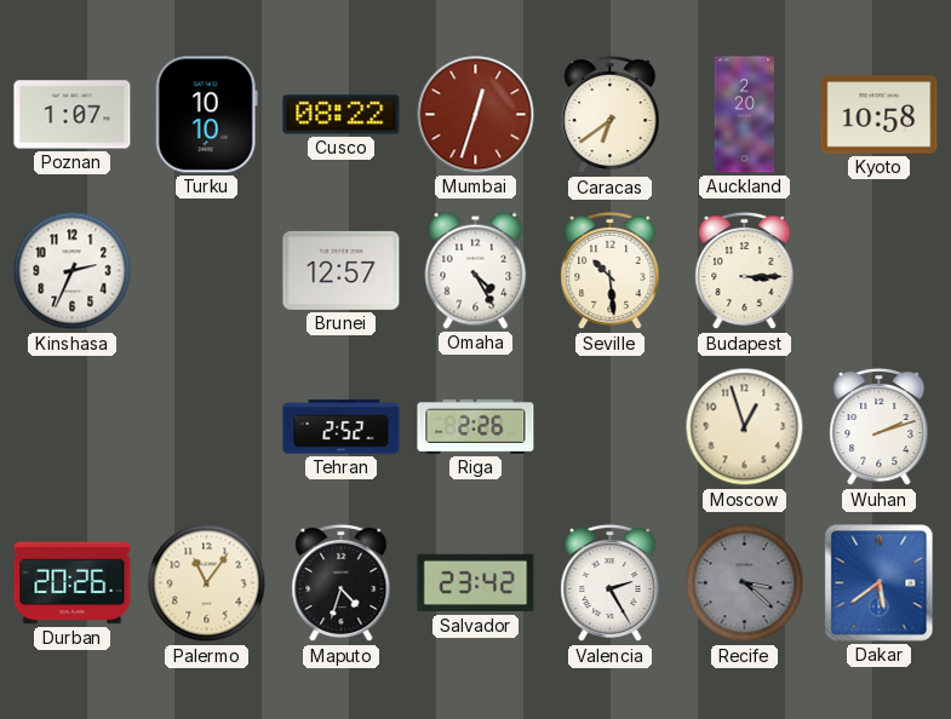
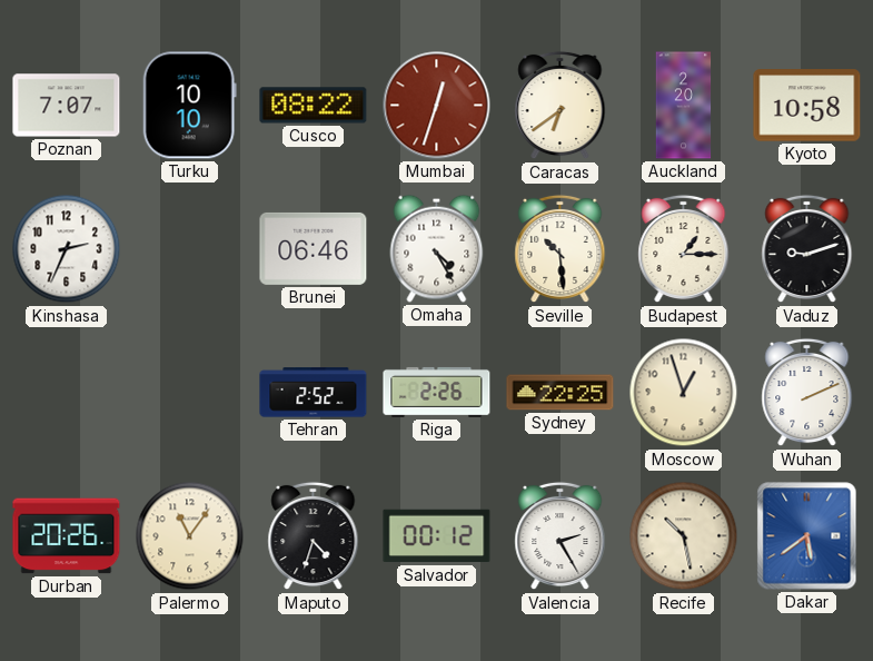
Poznan: 1:07 -> 7:07
Brunei: 12:57 -> 06:46
Budapest: 3:15 -> 1:15
Vaduz: none -> 9:12
Sydney: none -> 22:25
Wuhan: 2:12 -> 2:11
Salvador: 23:42 -> 00:12
Recife: 3:22 -> 10:28
Recife dial: grey -> cream
